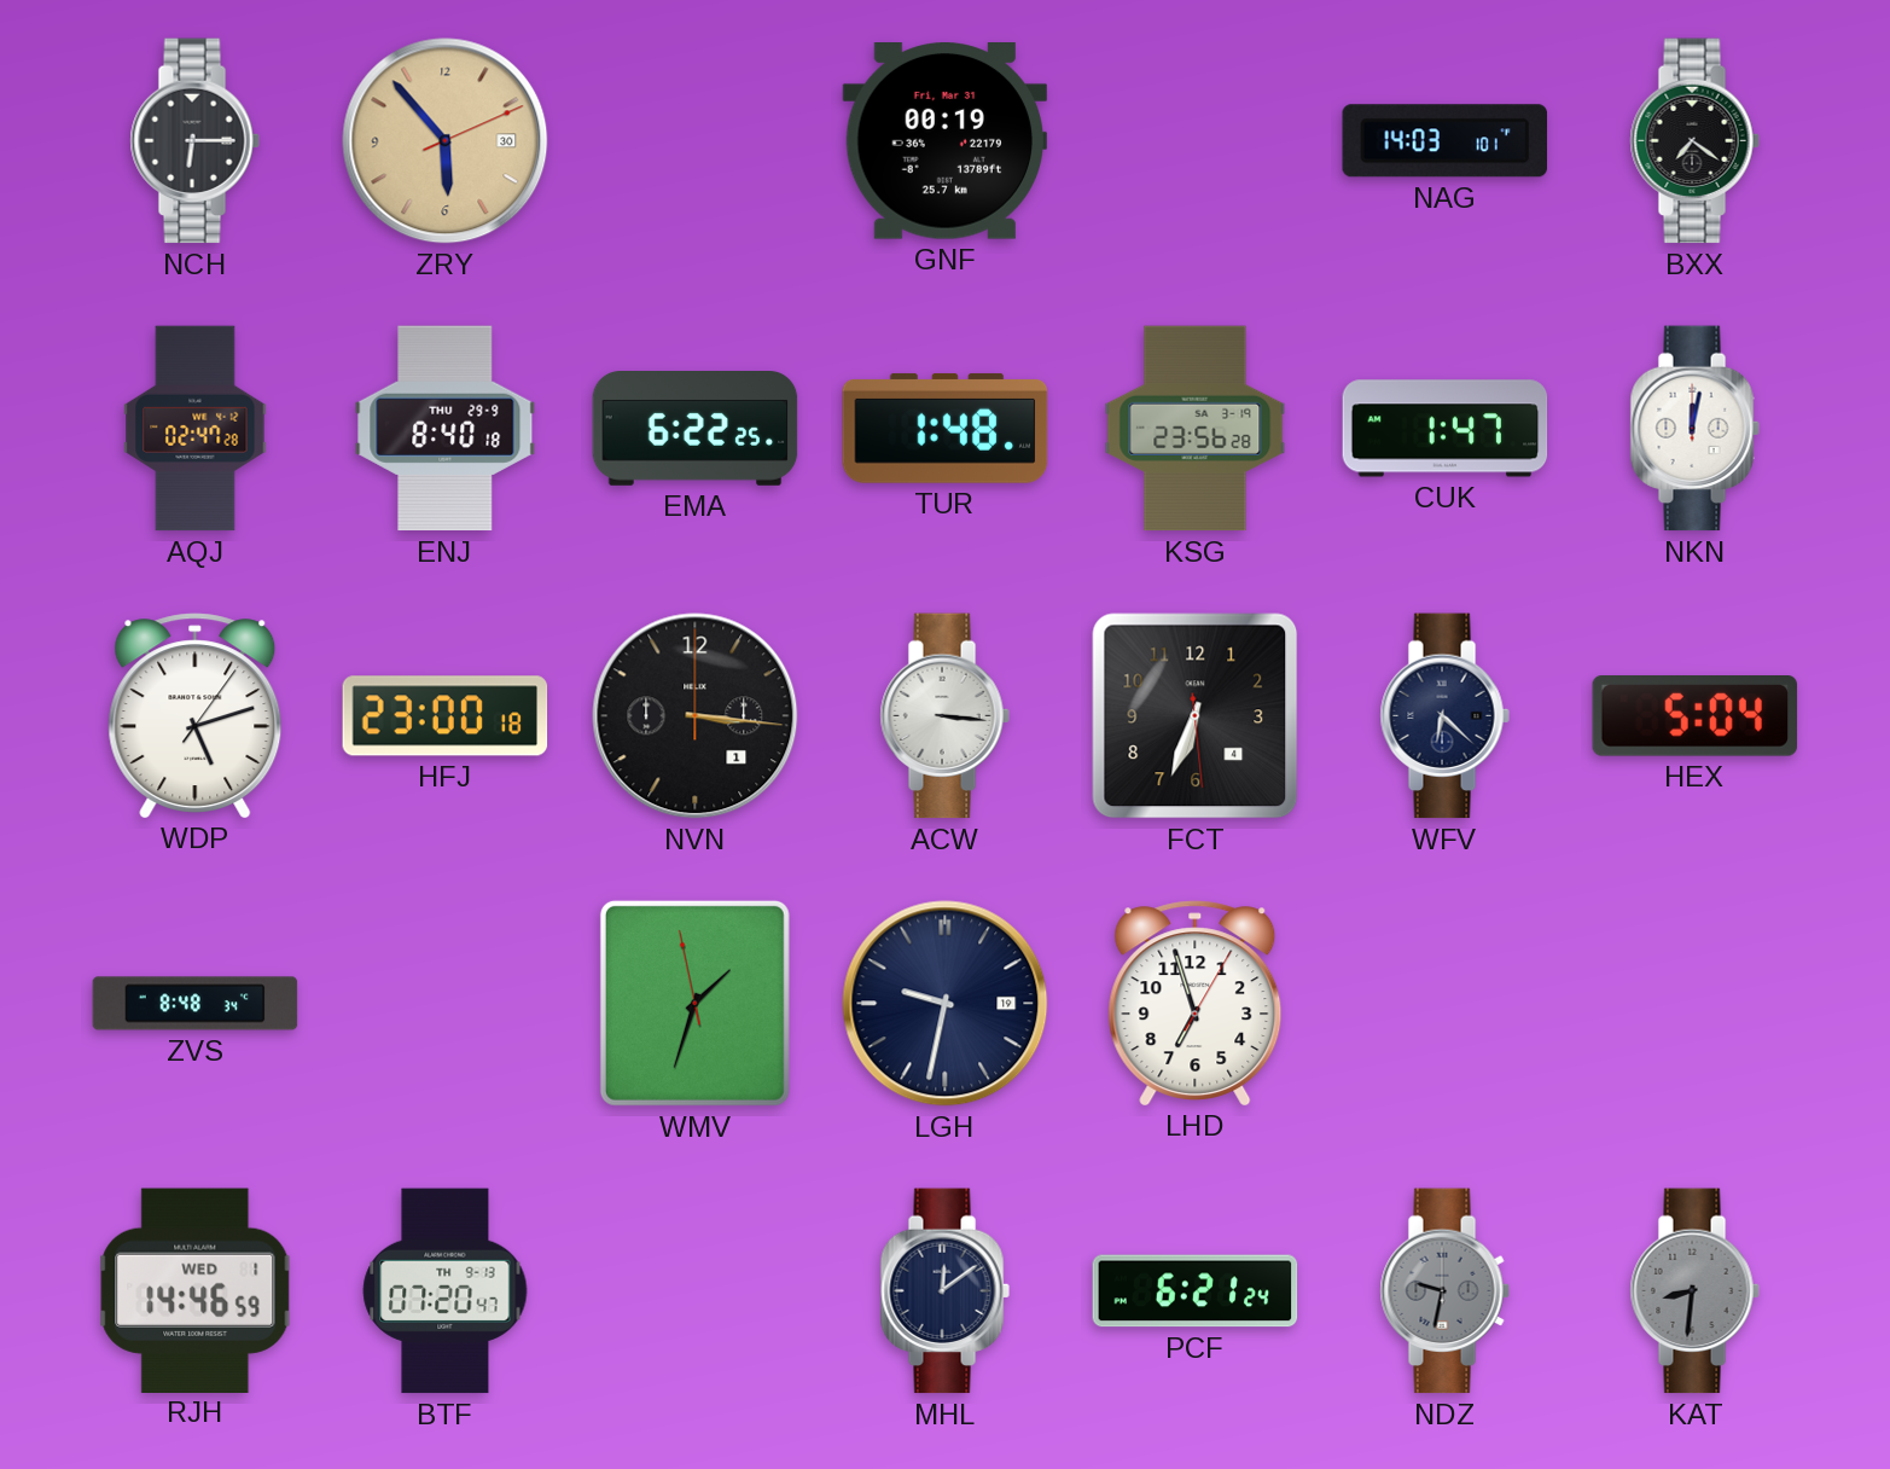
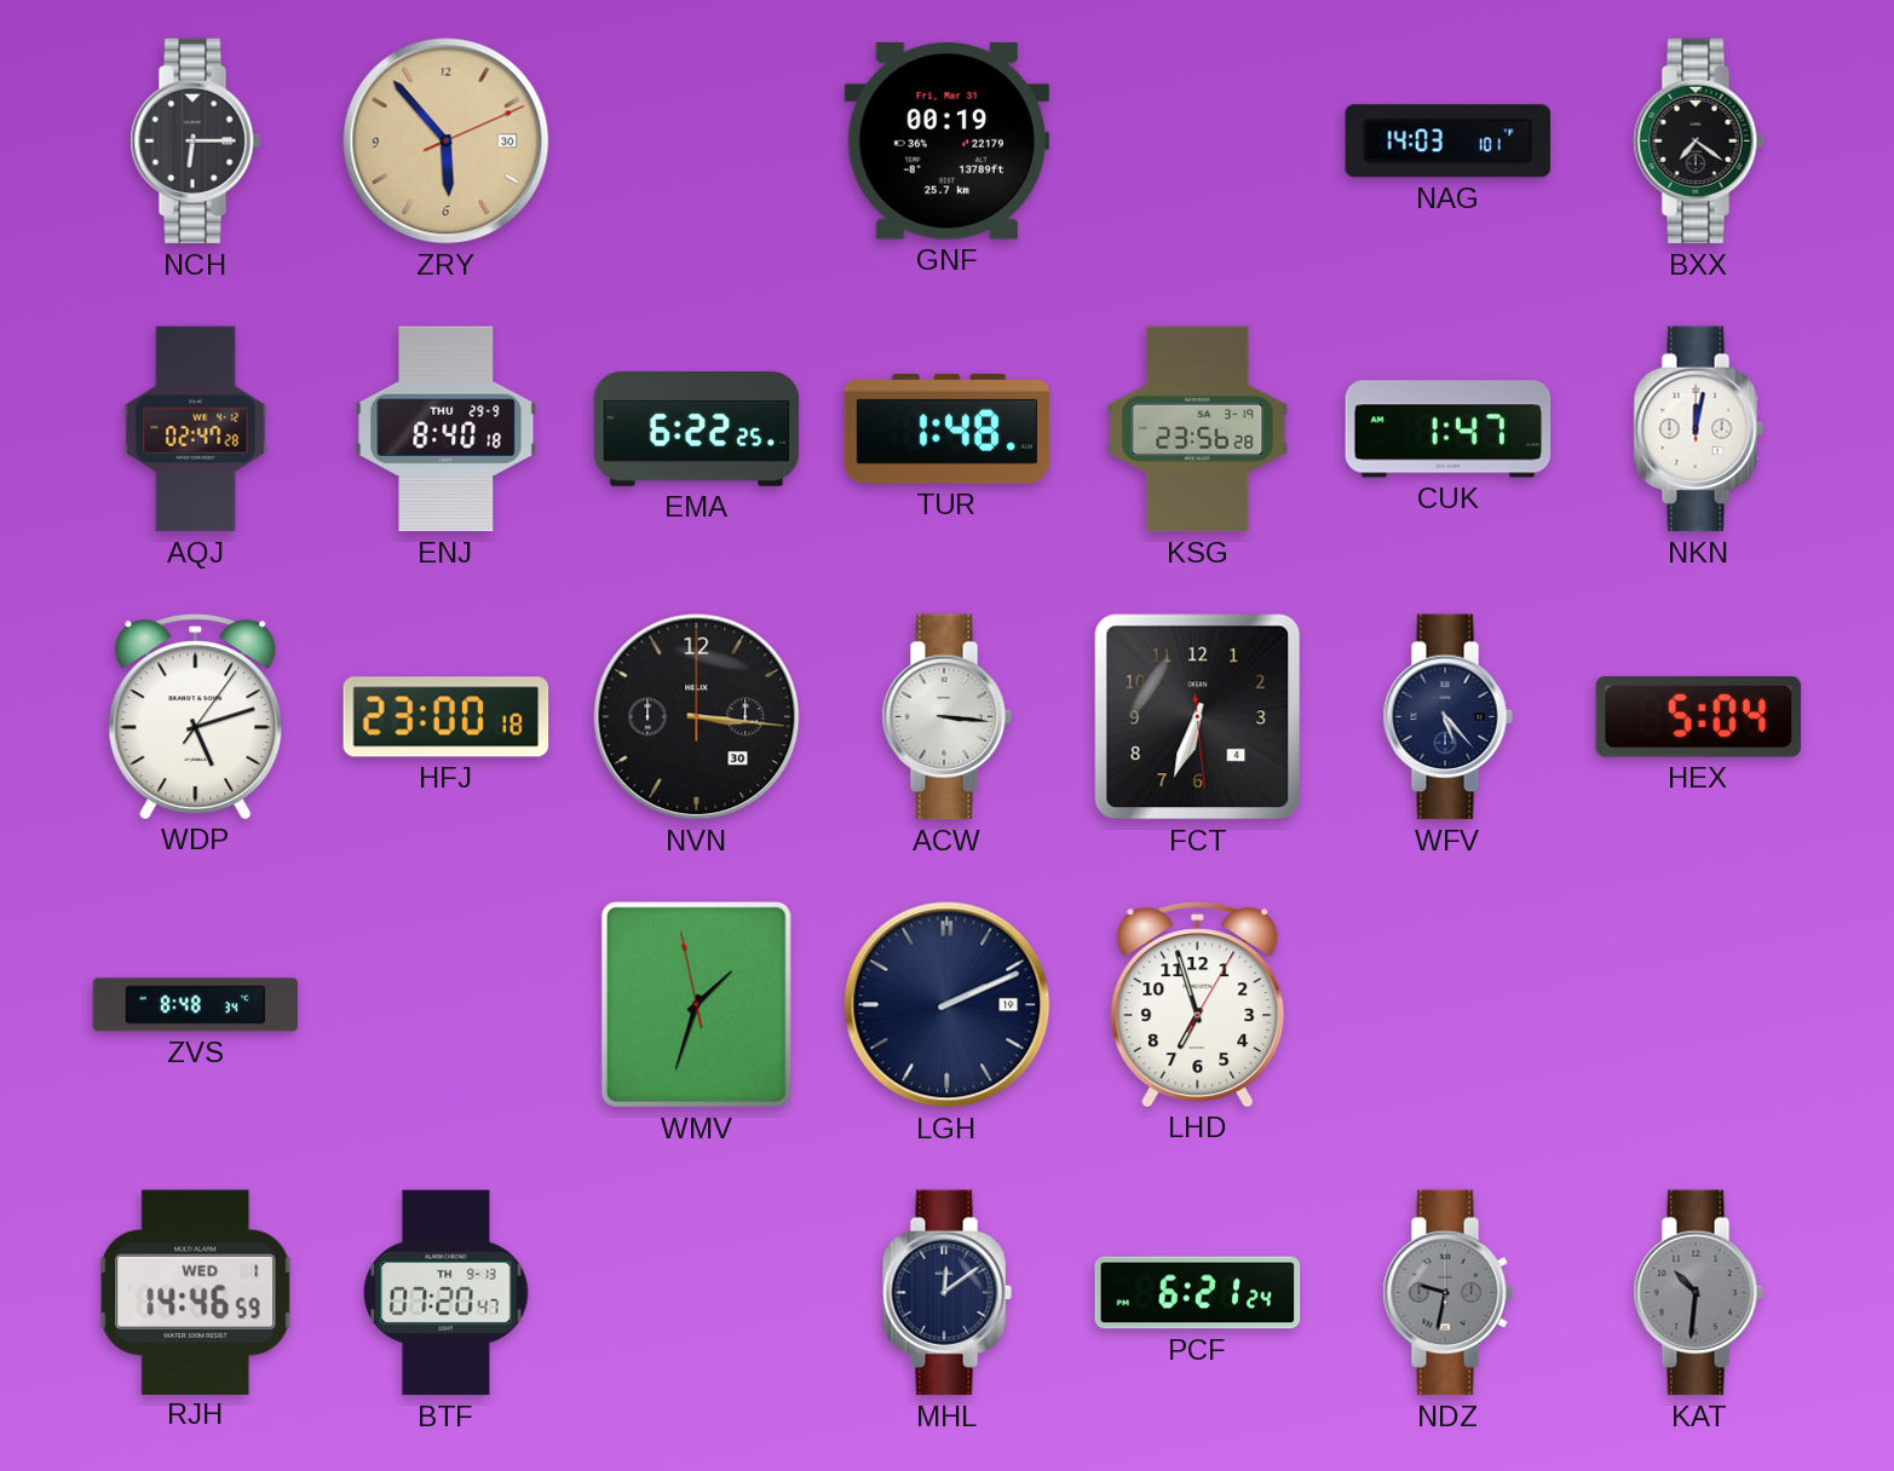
NVN date: 1 -> 30
WFV: 6:22 -> 5:23
LGH: 9:32 -> 2:11
KAT: 8:31 -> 10:31
